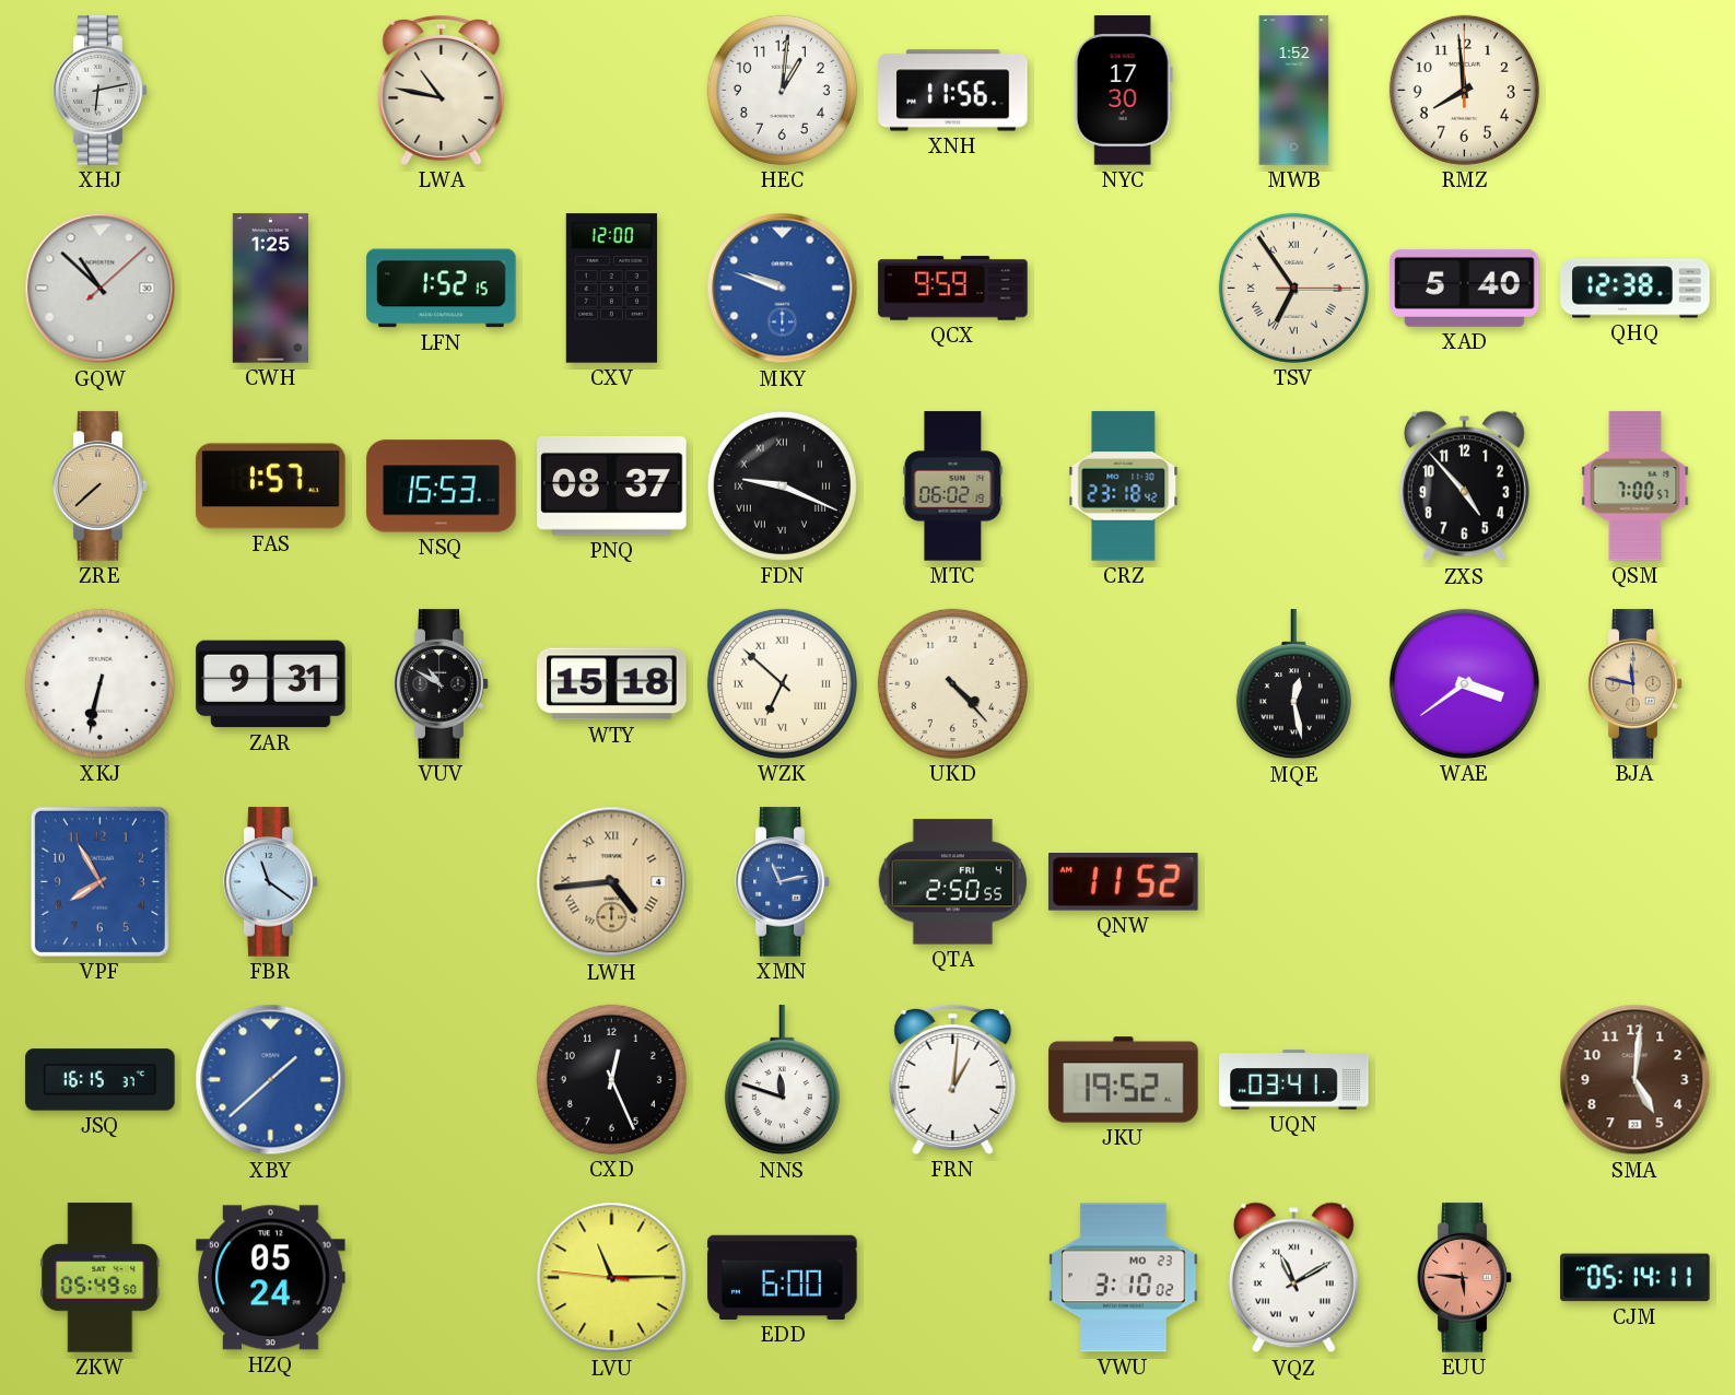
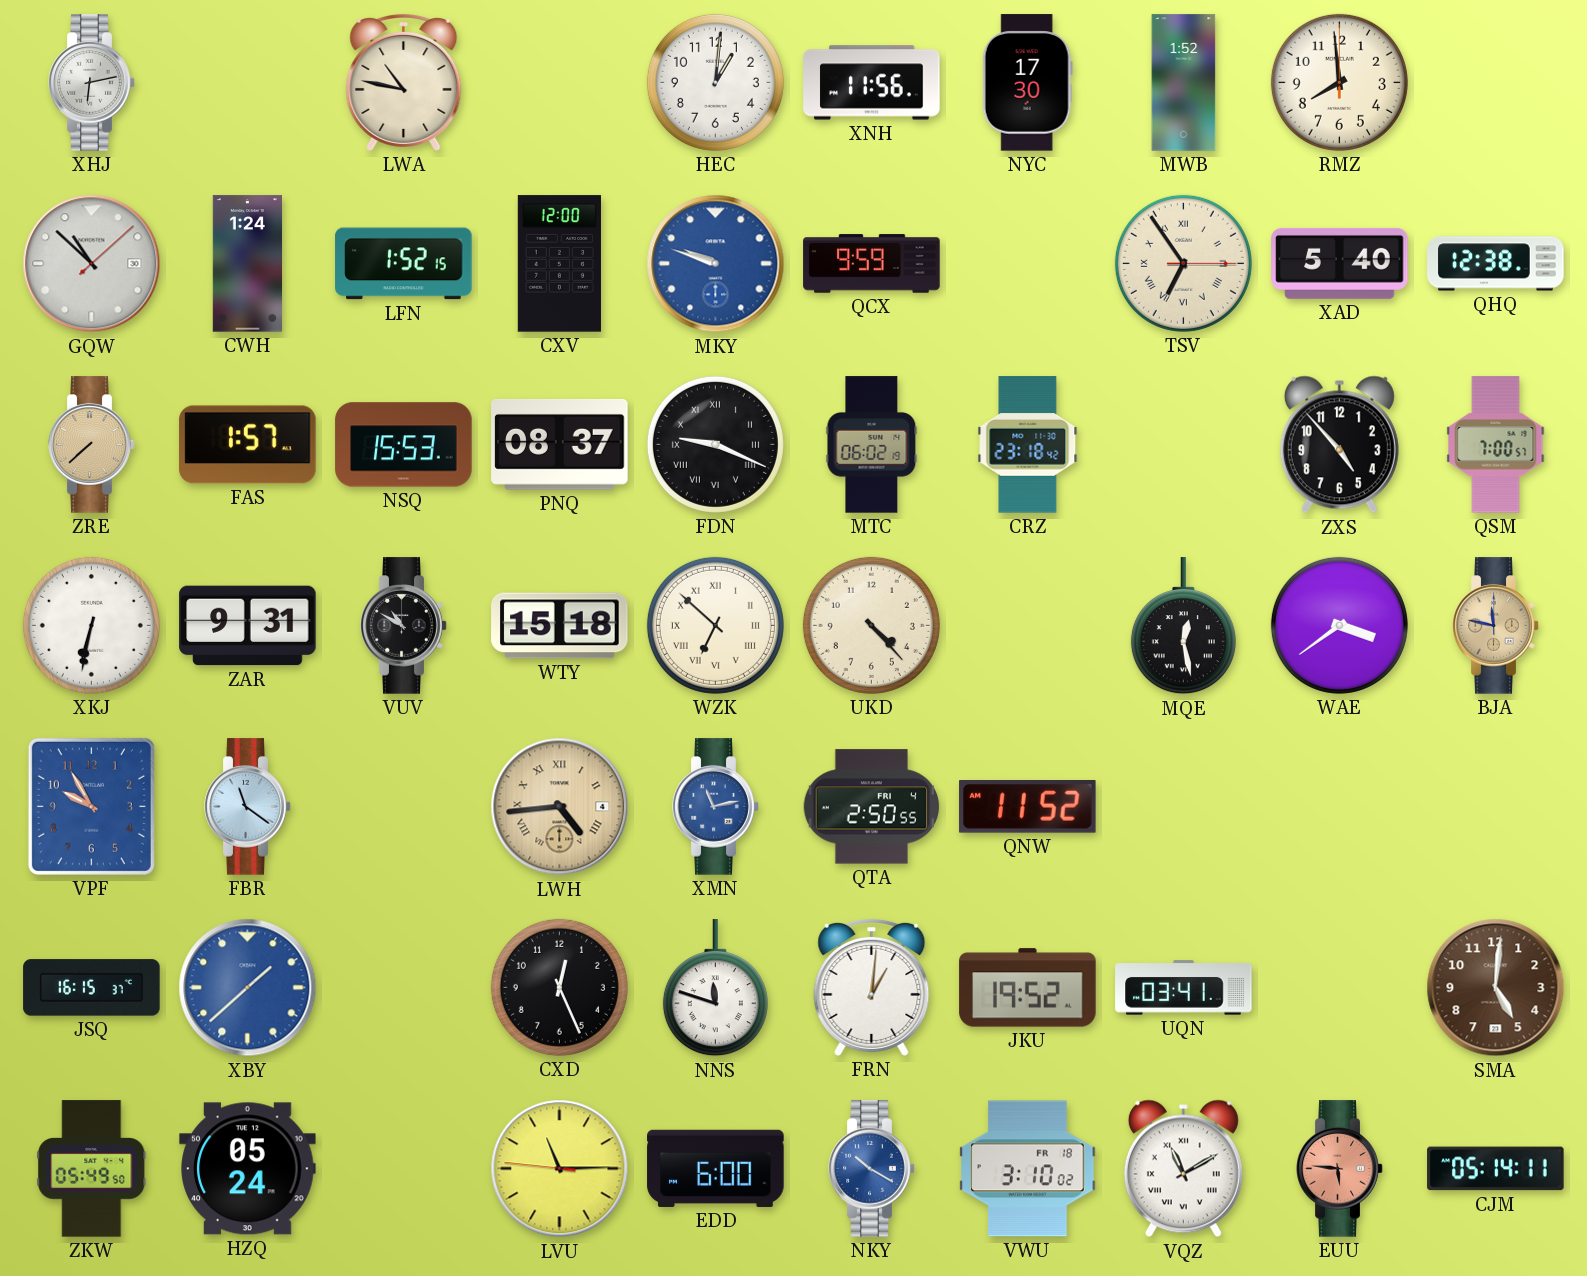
CWH: 1:25 -> 1:24
VPF: 7:55 -> 9:55
NKY: none -> 10:20
VWU date: MO 23 -> FR 18
